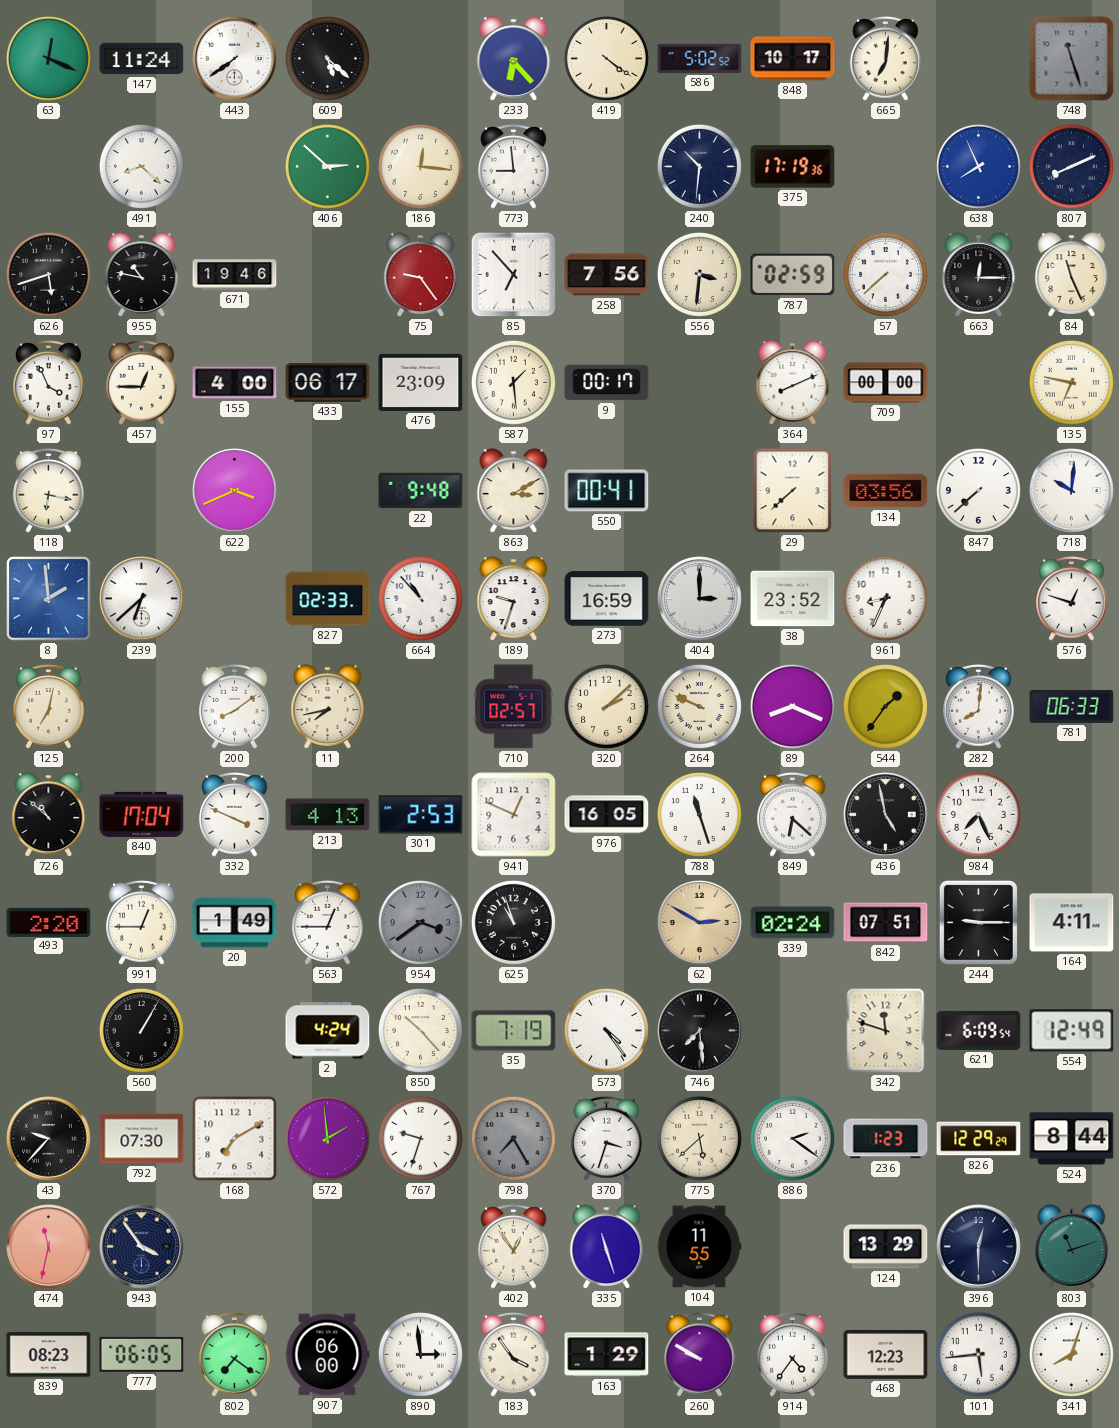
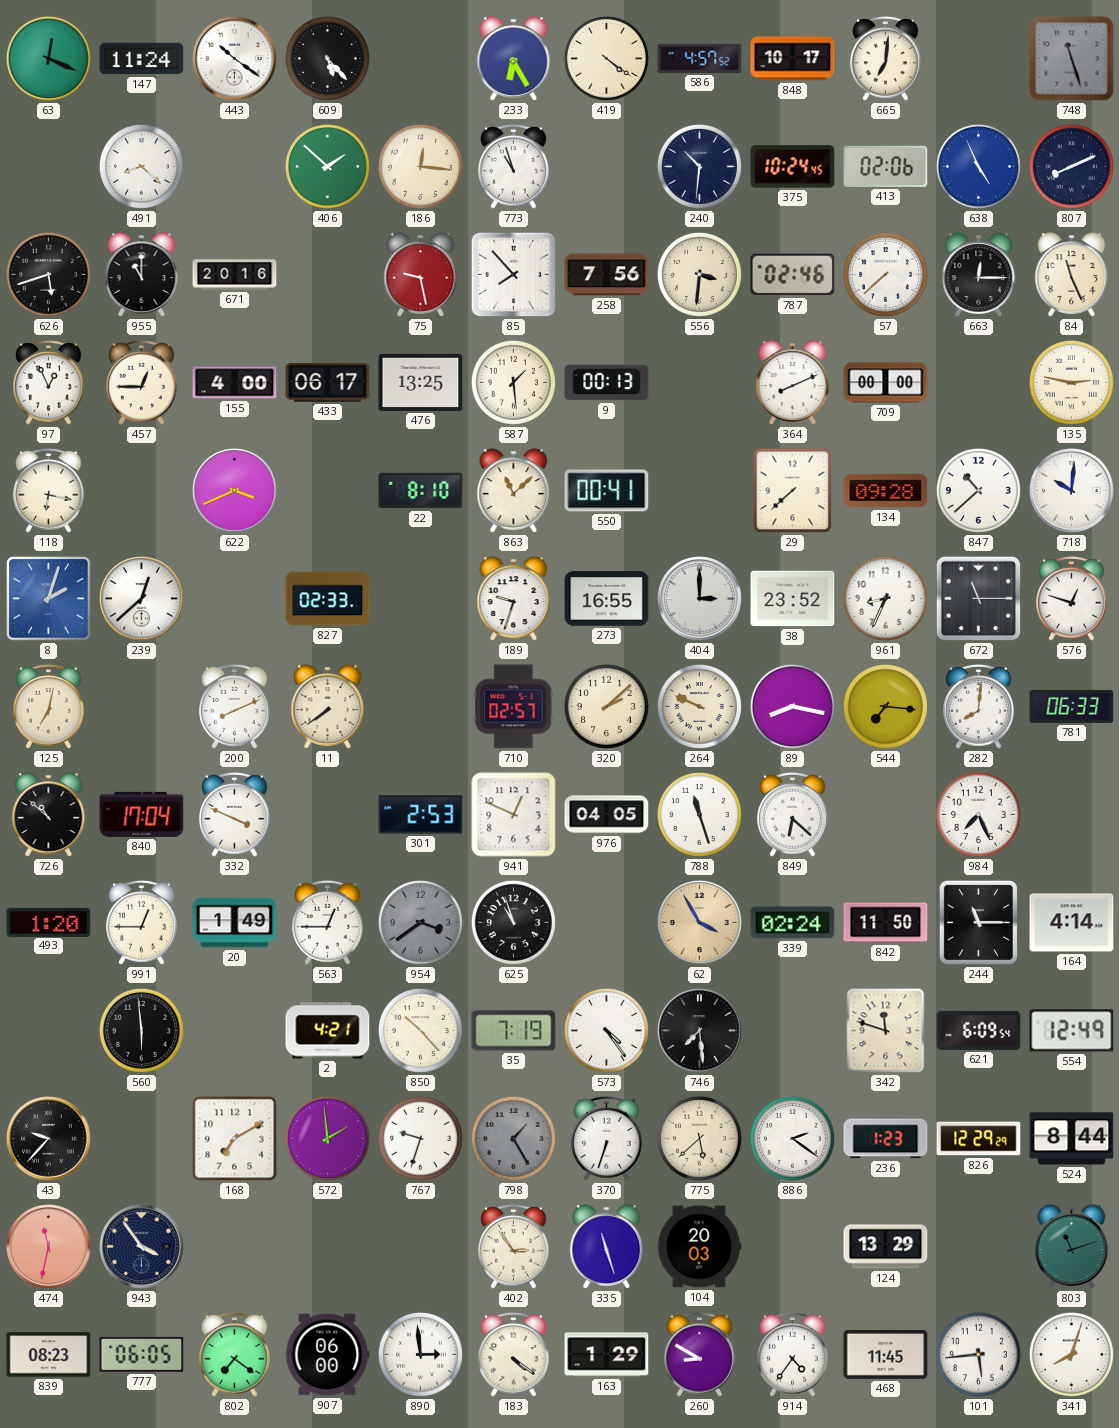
443: 7:39 -> 10:21
609: 5:22 -> 5:23
233: 6:23 -> 6:25
586: 5:02 -> 4:57
406: 2:52 -> 1:52
773: 8:59 -> 10:57
375: 17:19 -> 10:24
413: none -> 02:06
638: 7:56 -> 4:56
955: 10:47 -> 11:00
671: 19:46 -> 20:16
75: 9:24 -> 9:28
85: 6:53 -> 7:53
787: 02:59 -> 02:46
97: 3:56 -> 12:56
476: 23:09 -> 13:25
9: 00:17 -> 00:13
135: 6:47 -> 2:47
22: 9:48 -> 8:10
863: 3:10 -> 11:08
134: 03:56 -> 09:28
847: 7:38 -> 10:38
8: 1:59 -> 2:03
239: 6:38 -> 12:38
664: 10:53 -> none
273: 16:59 -> 16:55
672: none -> 11:15
200: 8:09 -> 8:11
11: 7:43 -> 7:39
89: 8:19 -> 8:17
544: 1:36 -> 7:16
213: 4:13 -> none
976: 16:05 -> 04:05
436: 4:58 -> none
493: 2:20 -> 1:20
62: 2:50 -> 3:55
842: 07:51 -> 11:50
244: 9:15 -> 11:15
164: 4:11 -> 4:14
560: 1:05 -> 5:59
2: 4:24 -> 4:21
792: 07:30 -> none
798: 7:25 -> 1:25
370: 3:33 -> 6:33
402: 12:54 -> 2:54
104: 11:55 -> 20:03
396: 12:30 -> none
183: 3:54 -> 4:21
260: 9:50 -> 8:50
468: 12:23 -> 11:45
